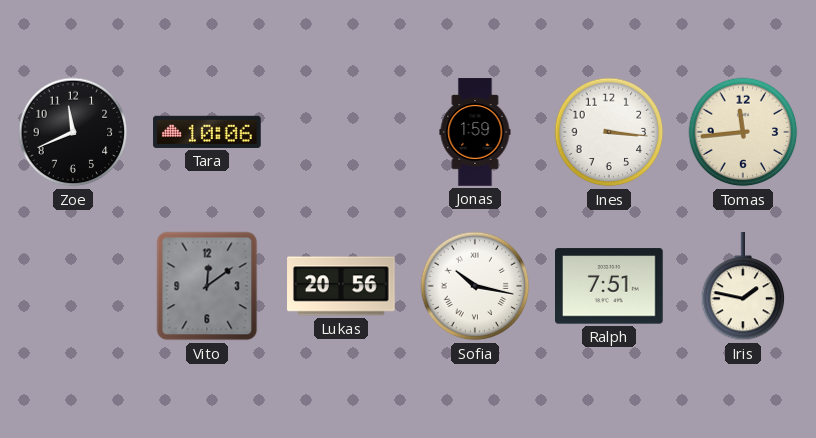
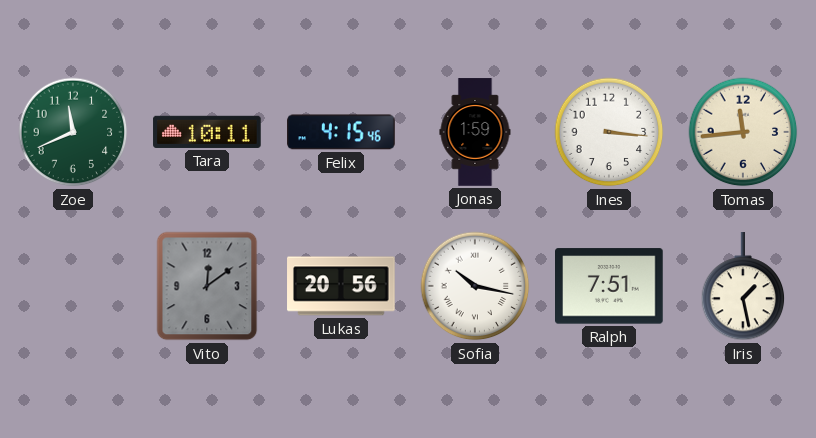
Zoe dial: black -> green
Tara: 10:06 -> 10:11
Felix: none -> 4:15
Iris: 1:47 -> 1:28
